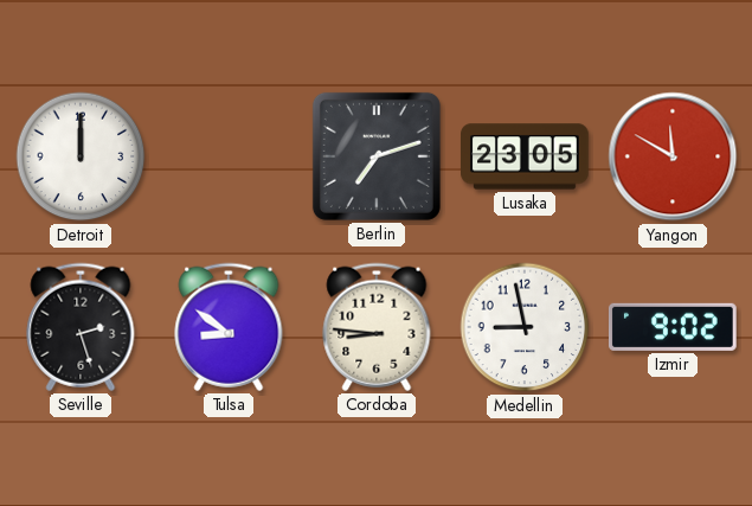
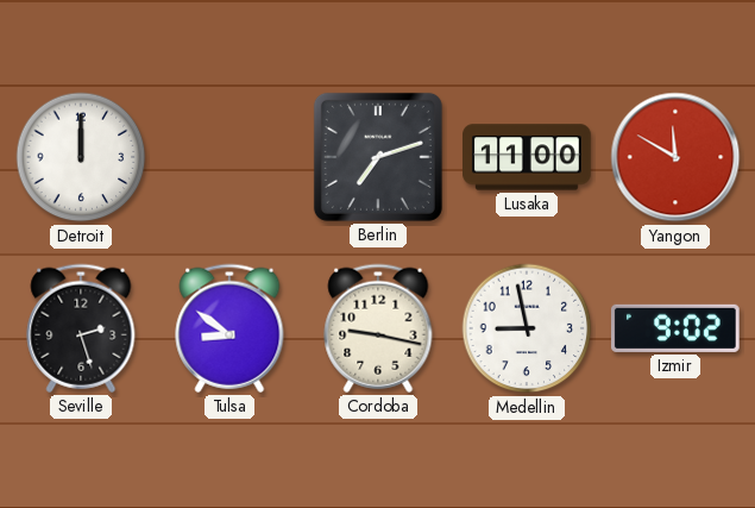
Lusaka: 23:05 -> 11:00
Cordoba: 8:46 -> 9:17
